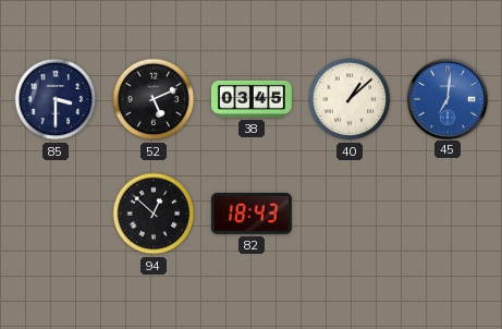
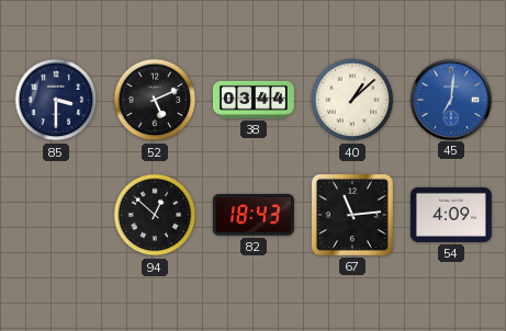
38: 03:45 -> 03:44
67: none -> 11:14
54: none -> 4:09
